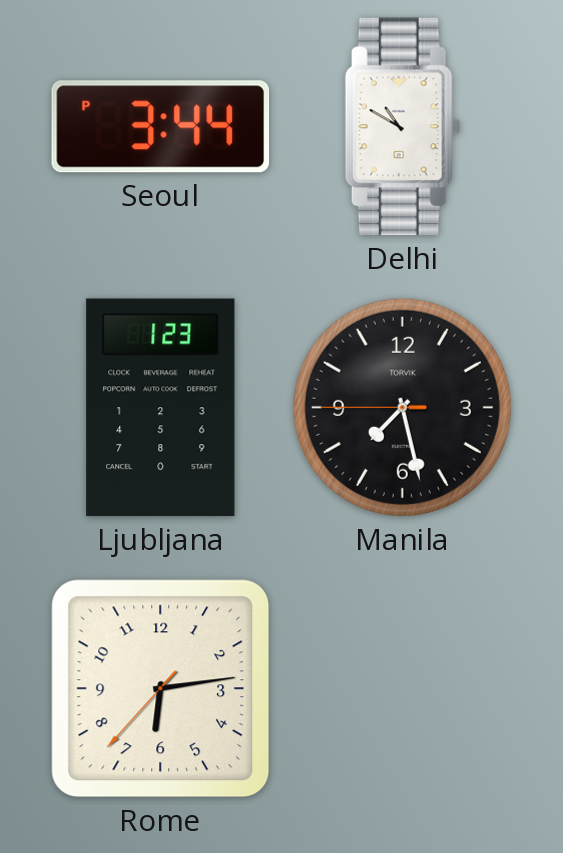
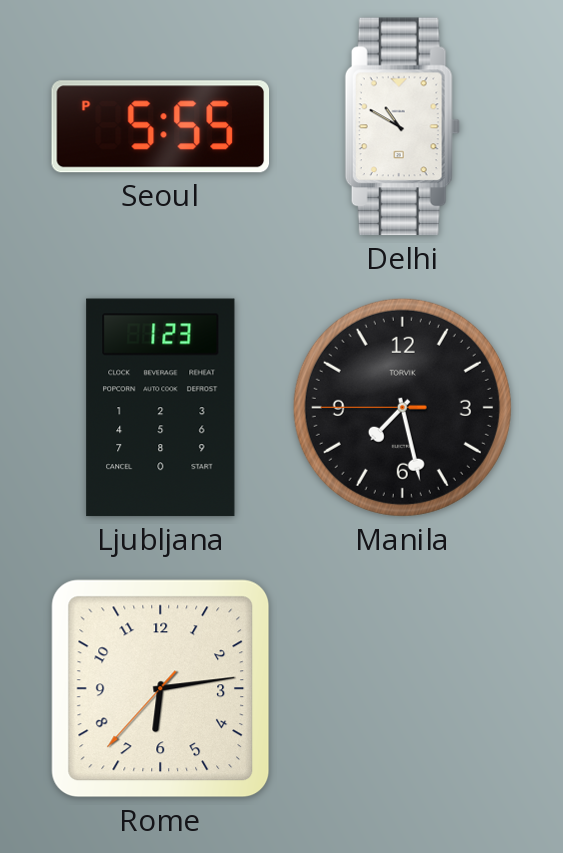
Seoul: 3:44 -> 5:55
